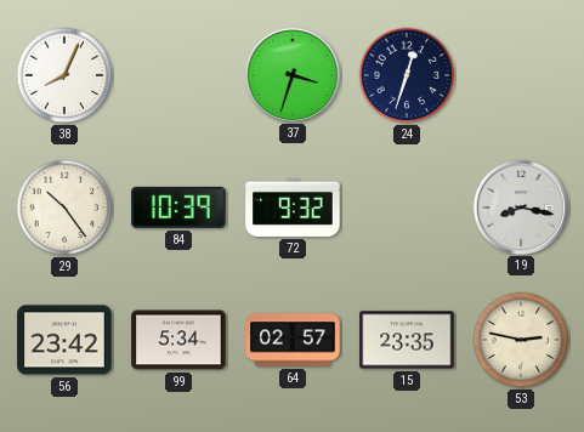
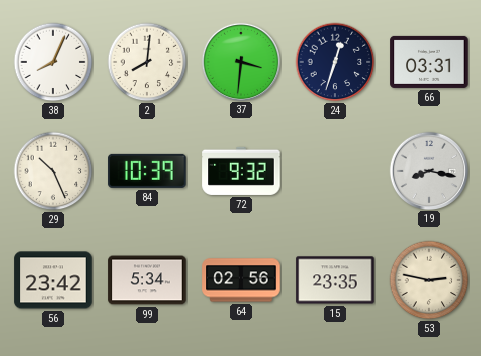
2: none -> 8:01
37: 3:33 -> 3:31
66: none -> 03:31
29: 10:24 -> 10:26
64: 02:57 -> 02:56
